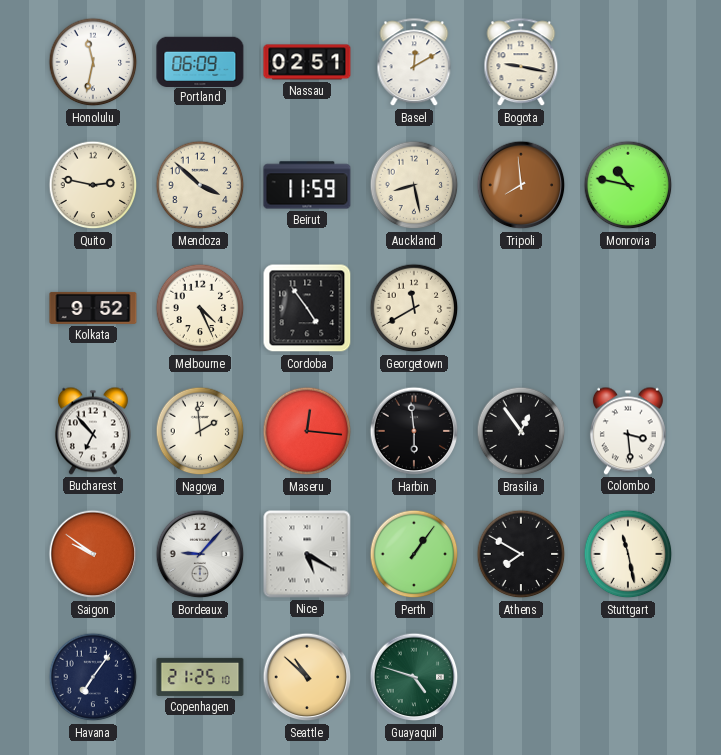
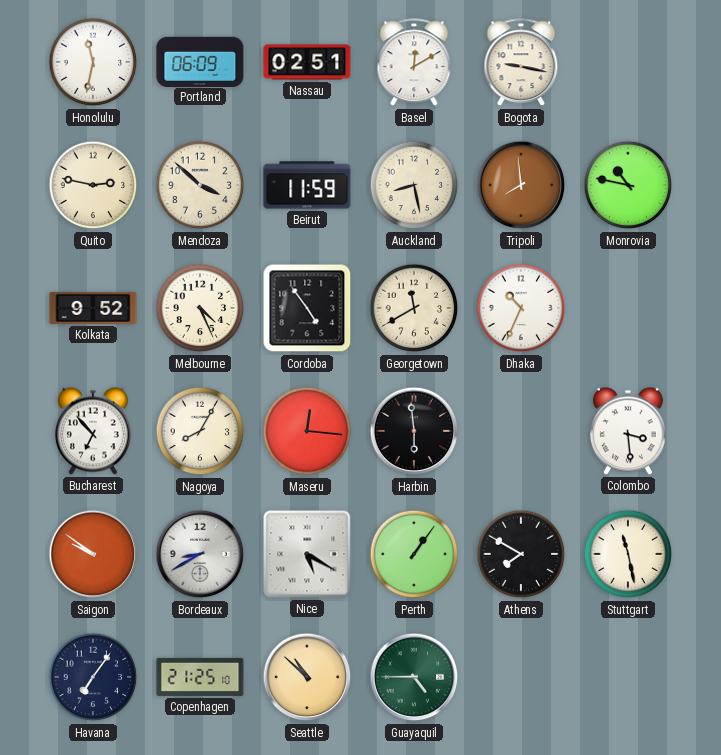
Dhaka: none -> 10:34
Nagoya: 1:59 -> 8:05
Brasilia: 12:54 -> none
Bordeaux: 9:07 -> 8:40
Guayaquil: 4:48 -> 4:45
